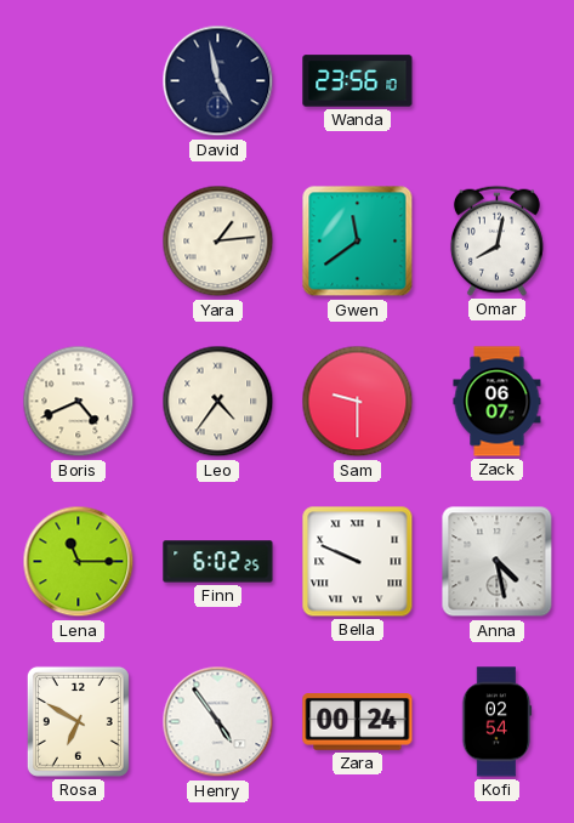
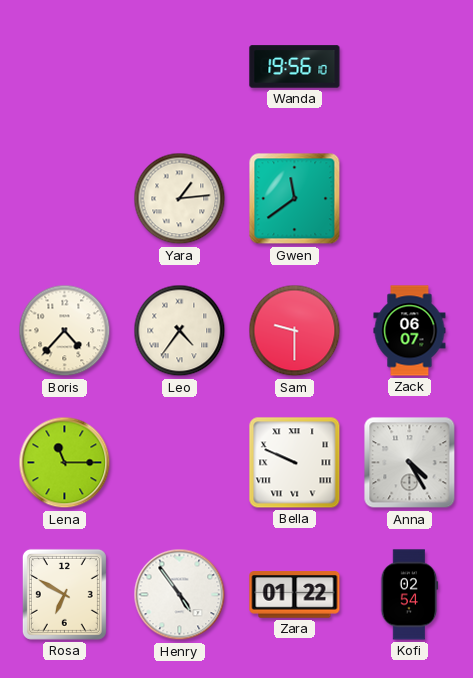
David: 4:58 -> none
Wanda: 23:56 -> 19:56
Omar: 8:02 -> none
Boris: 4:41 -> 4:37
Finn: 6:02 -> none
Anna: 4:28 -> 4:25
Zara: 00:24 -> 01:22
